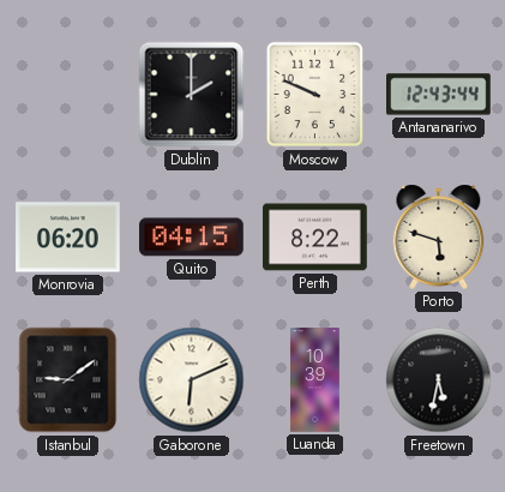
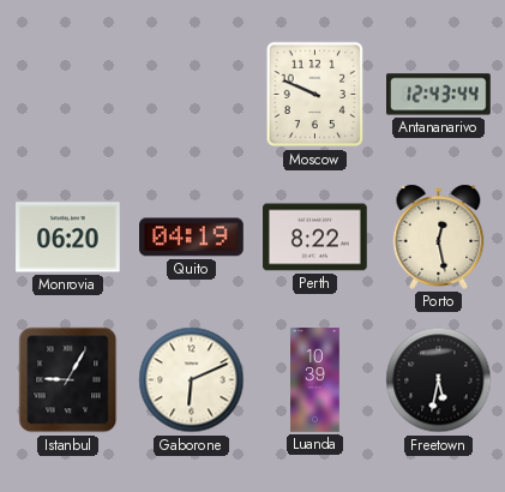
Dublin: 2:00 -> none
Quito: 04:15 -> 04:19
Porto: 5:48 -> 12:28
Istanbul: 9:09 -> 9:05
